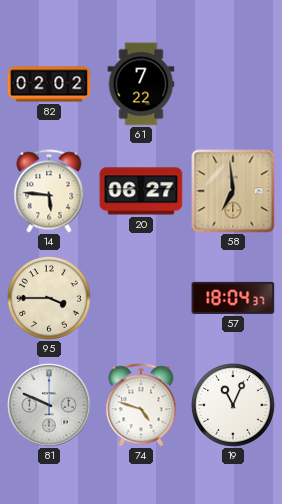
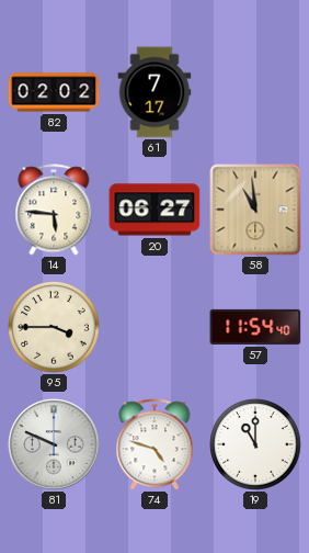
61: 7:22 -> 7:17
58: 6:59 -> 10:59
57: 18:04 -> 11:54
19: 11:04 -> 11:00
